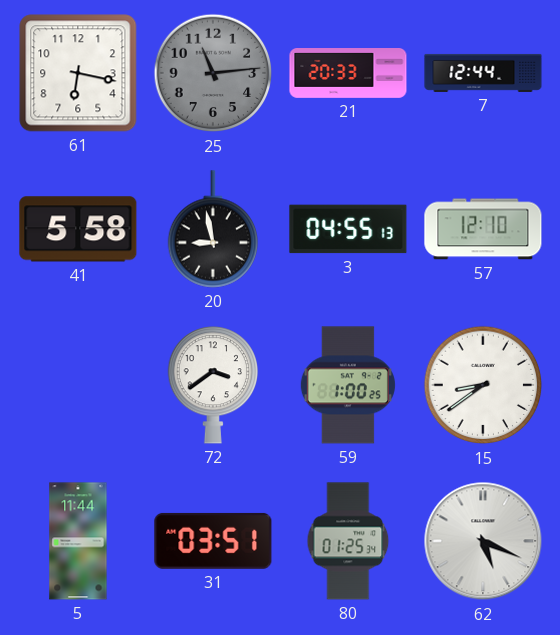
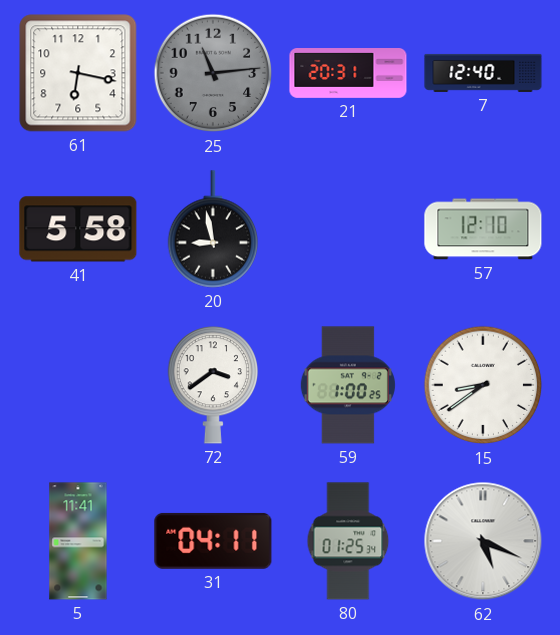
21: 20:33 -> 20:31
7: 12:44 -> 12:40
3: 04:55 -> none
5: 11:44 -> 11:41
31: 03:51 -> 04:11
